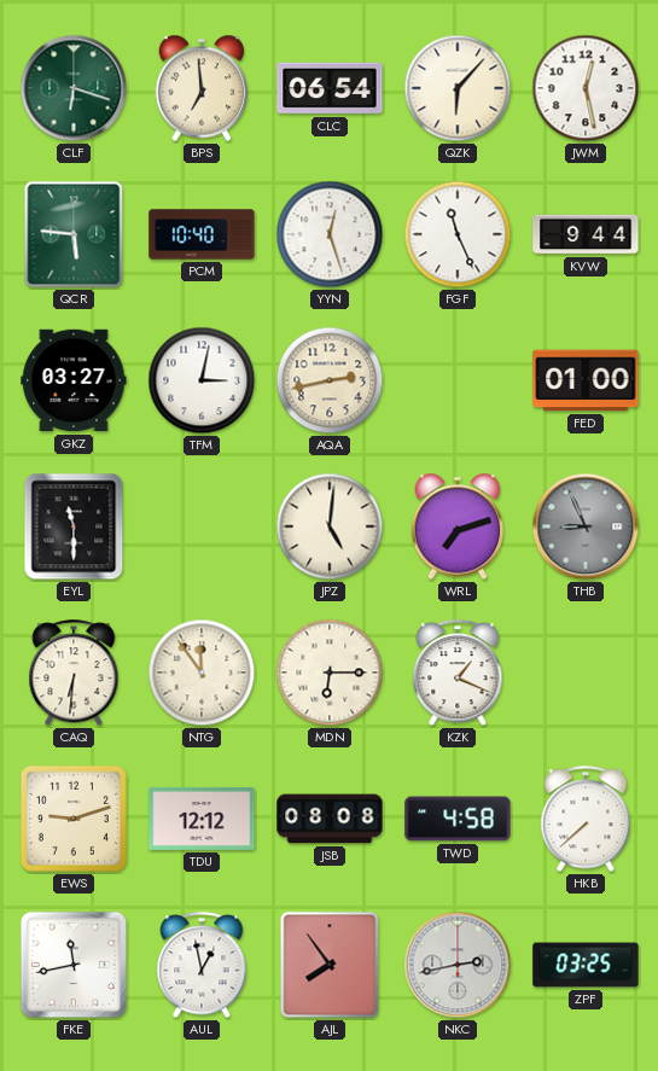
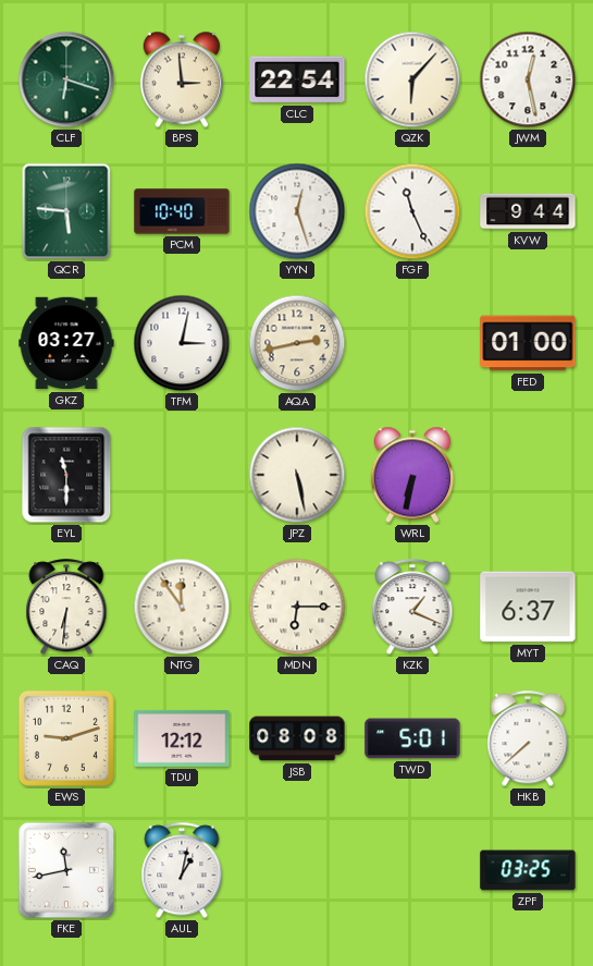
BPS: 6:59 -> 2:59
CLC: 06:54 -> 22:54
JPZ: 5:01 -> 5:28
WRL: 7:12 -> 6:32
THB: 8:56 -> none
MYT: none -> 6:37
TWD: 4:58 -> 5:01
AUL: 12:58 -> 1:02
AJL: 7:54 -> none
NKC: 2:43 -> none
